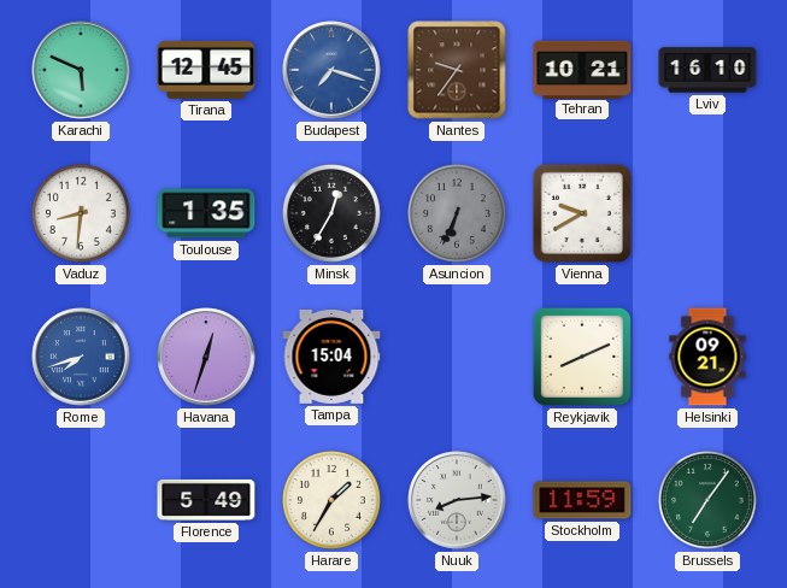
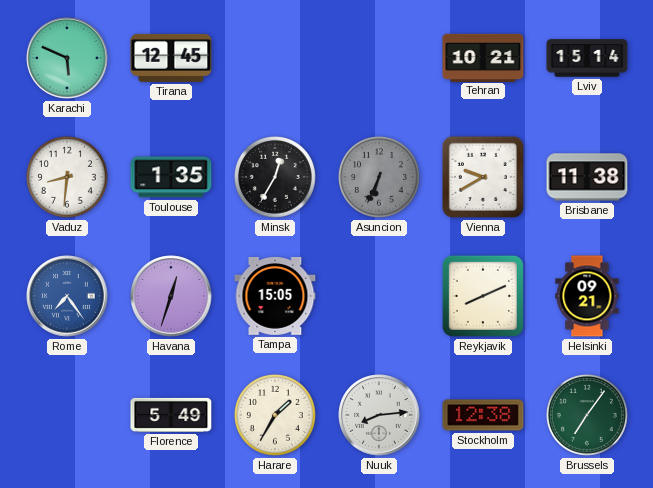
Budapest: 7:18 -> none
Nantes: 9:36 -> none
Lviv: 16:10 -> 15:14
Brisbane: none -> 11:38
Rome: 7:42 -> 7:24
Tampa: 15:04 -> 15:05
Stockholm: 11:59 -> 12:38
